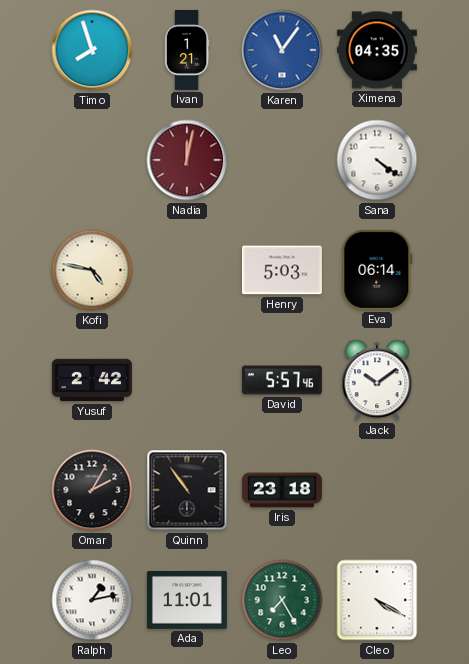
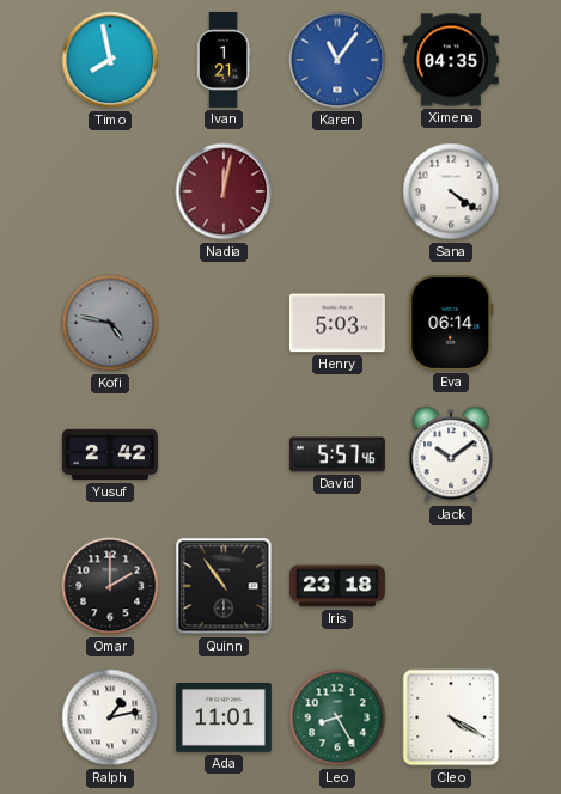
Timo: 7:57 -> 7:58
Kofi dial: cream -> grey
Omar: 2:05 -> 2:00
Leo: 7:25 -> 8:25
